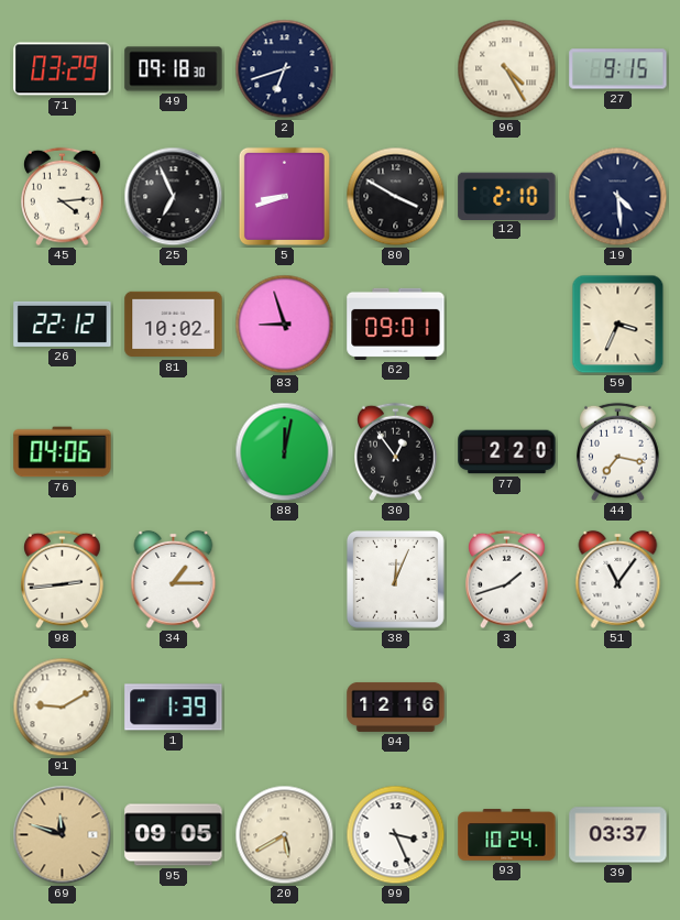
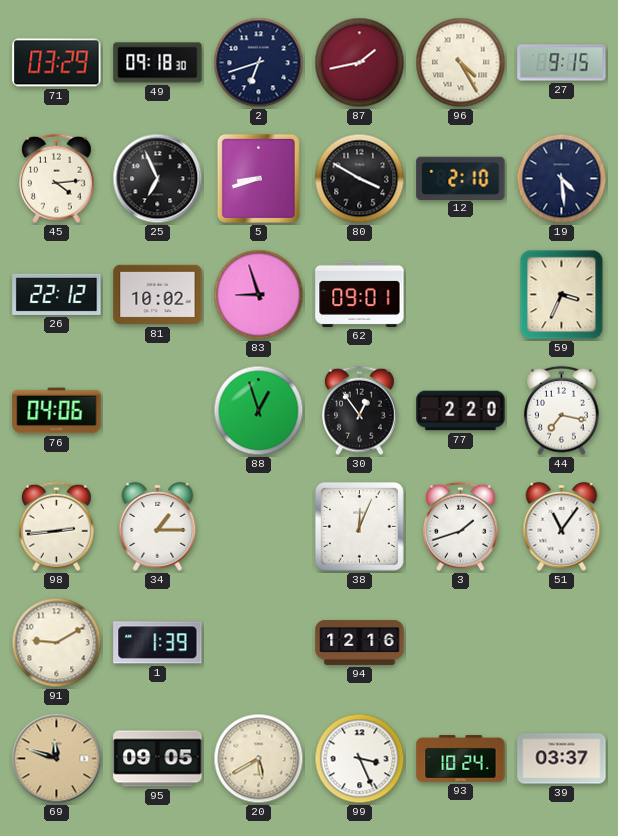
87: none -> 1:43
88: 12:02 -> 12:57
